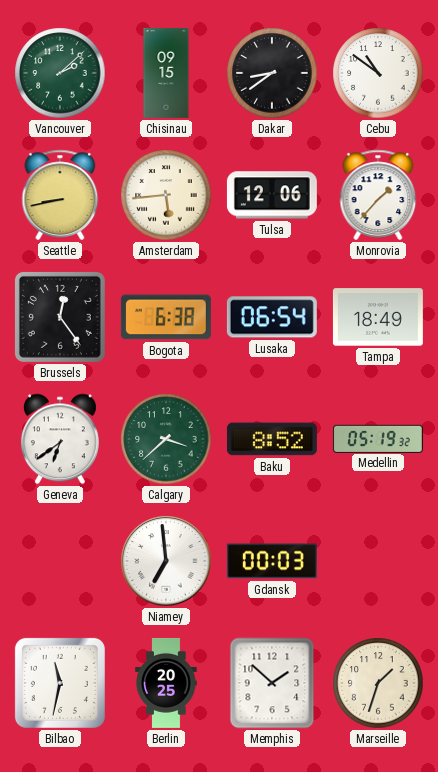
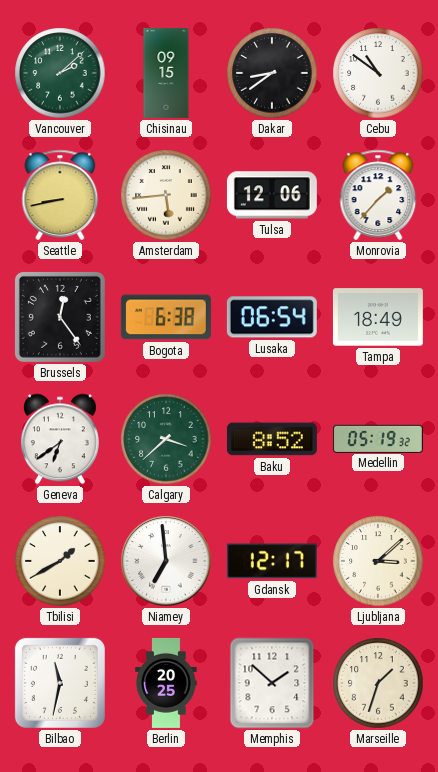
Tbilisi: none -> 1:40
Gdansk: 00:03 -> 12:17
Ljubljana: none -> 3:08
